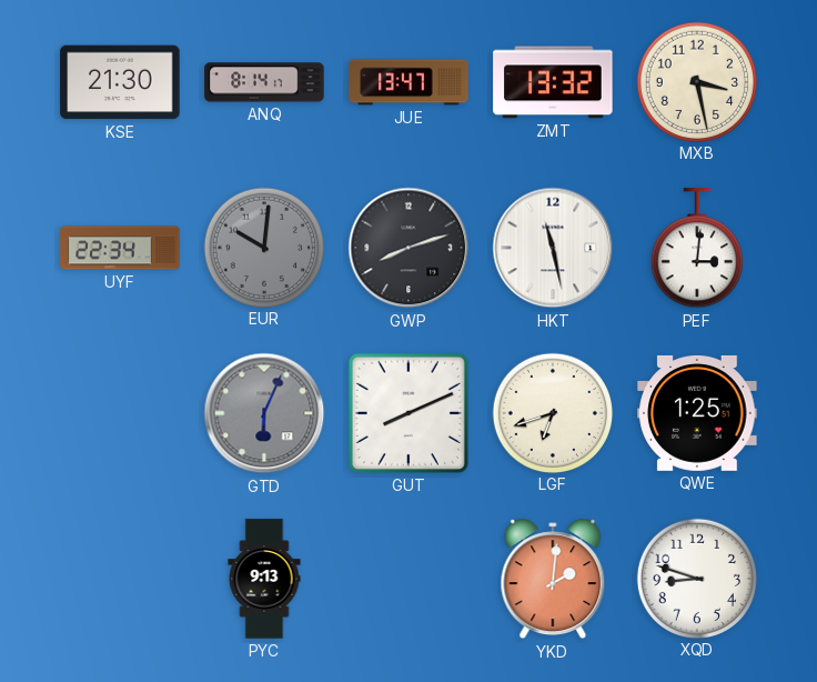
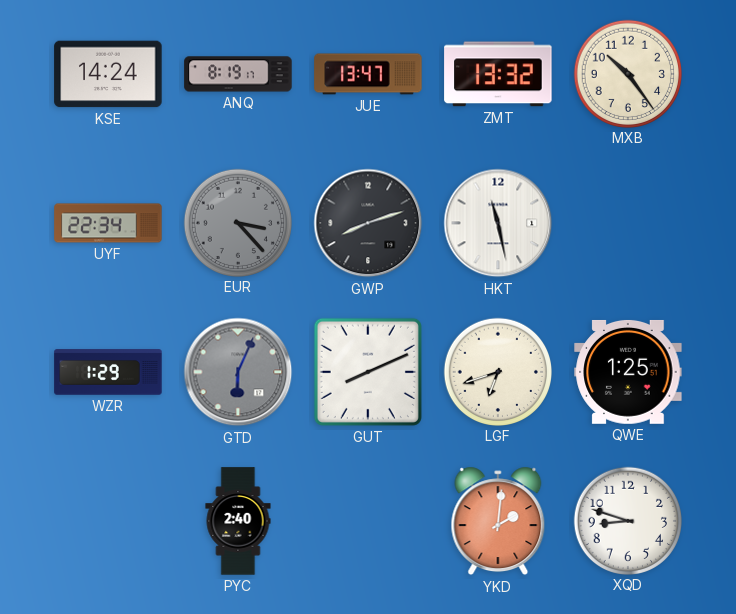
KSE: 21:30 -> 14:24
ANQ: 8:14 -> 8:19
MXB: 3:28 -> 10:24
EUR: 10:01 -> 3:23
PEF: 3:01 -> none
WZR: none -> 1:29
PYC: 9:13 -> 2:40
